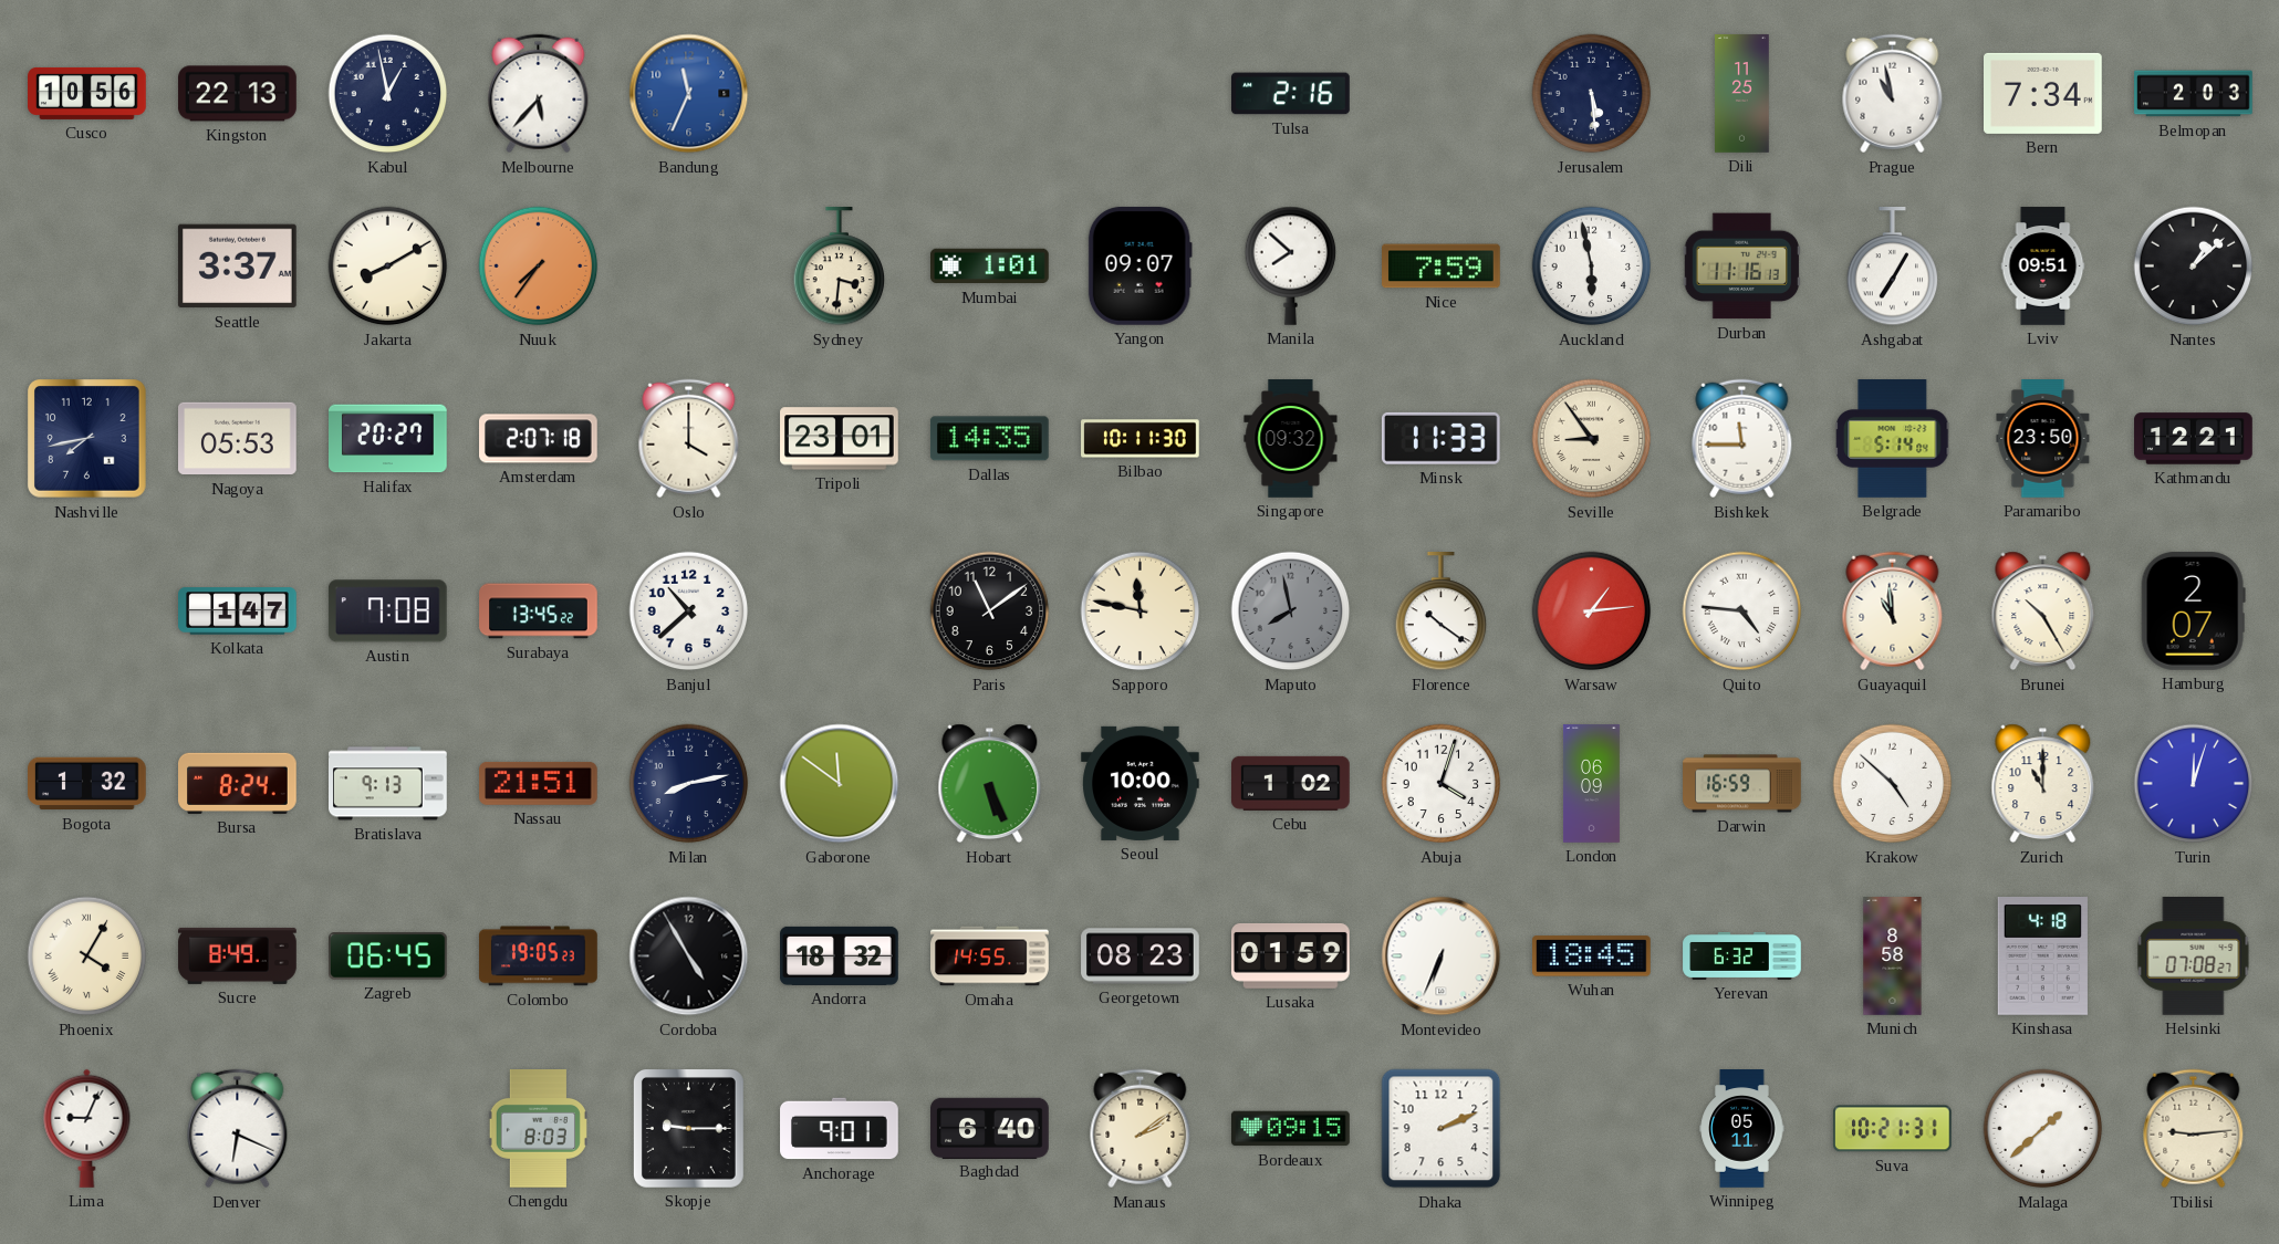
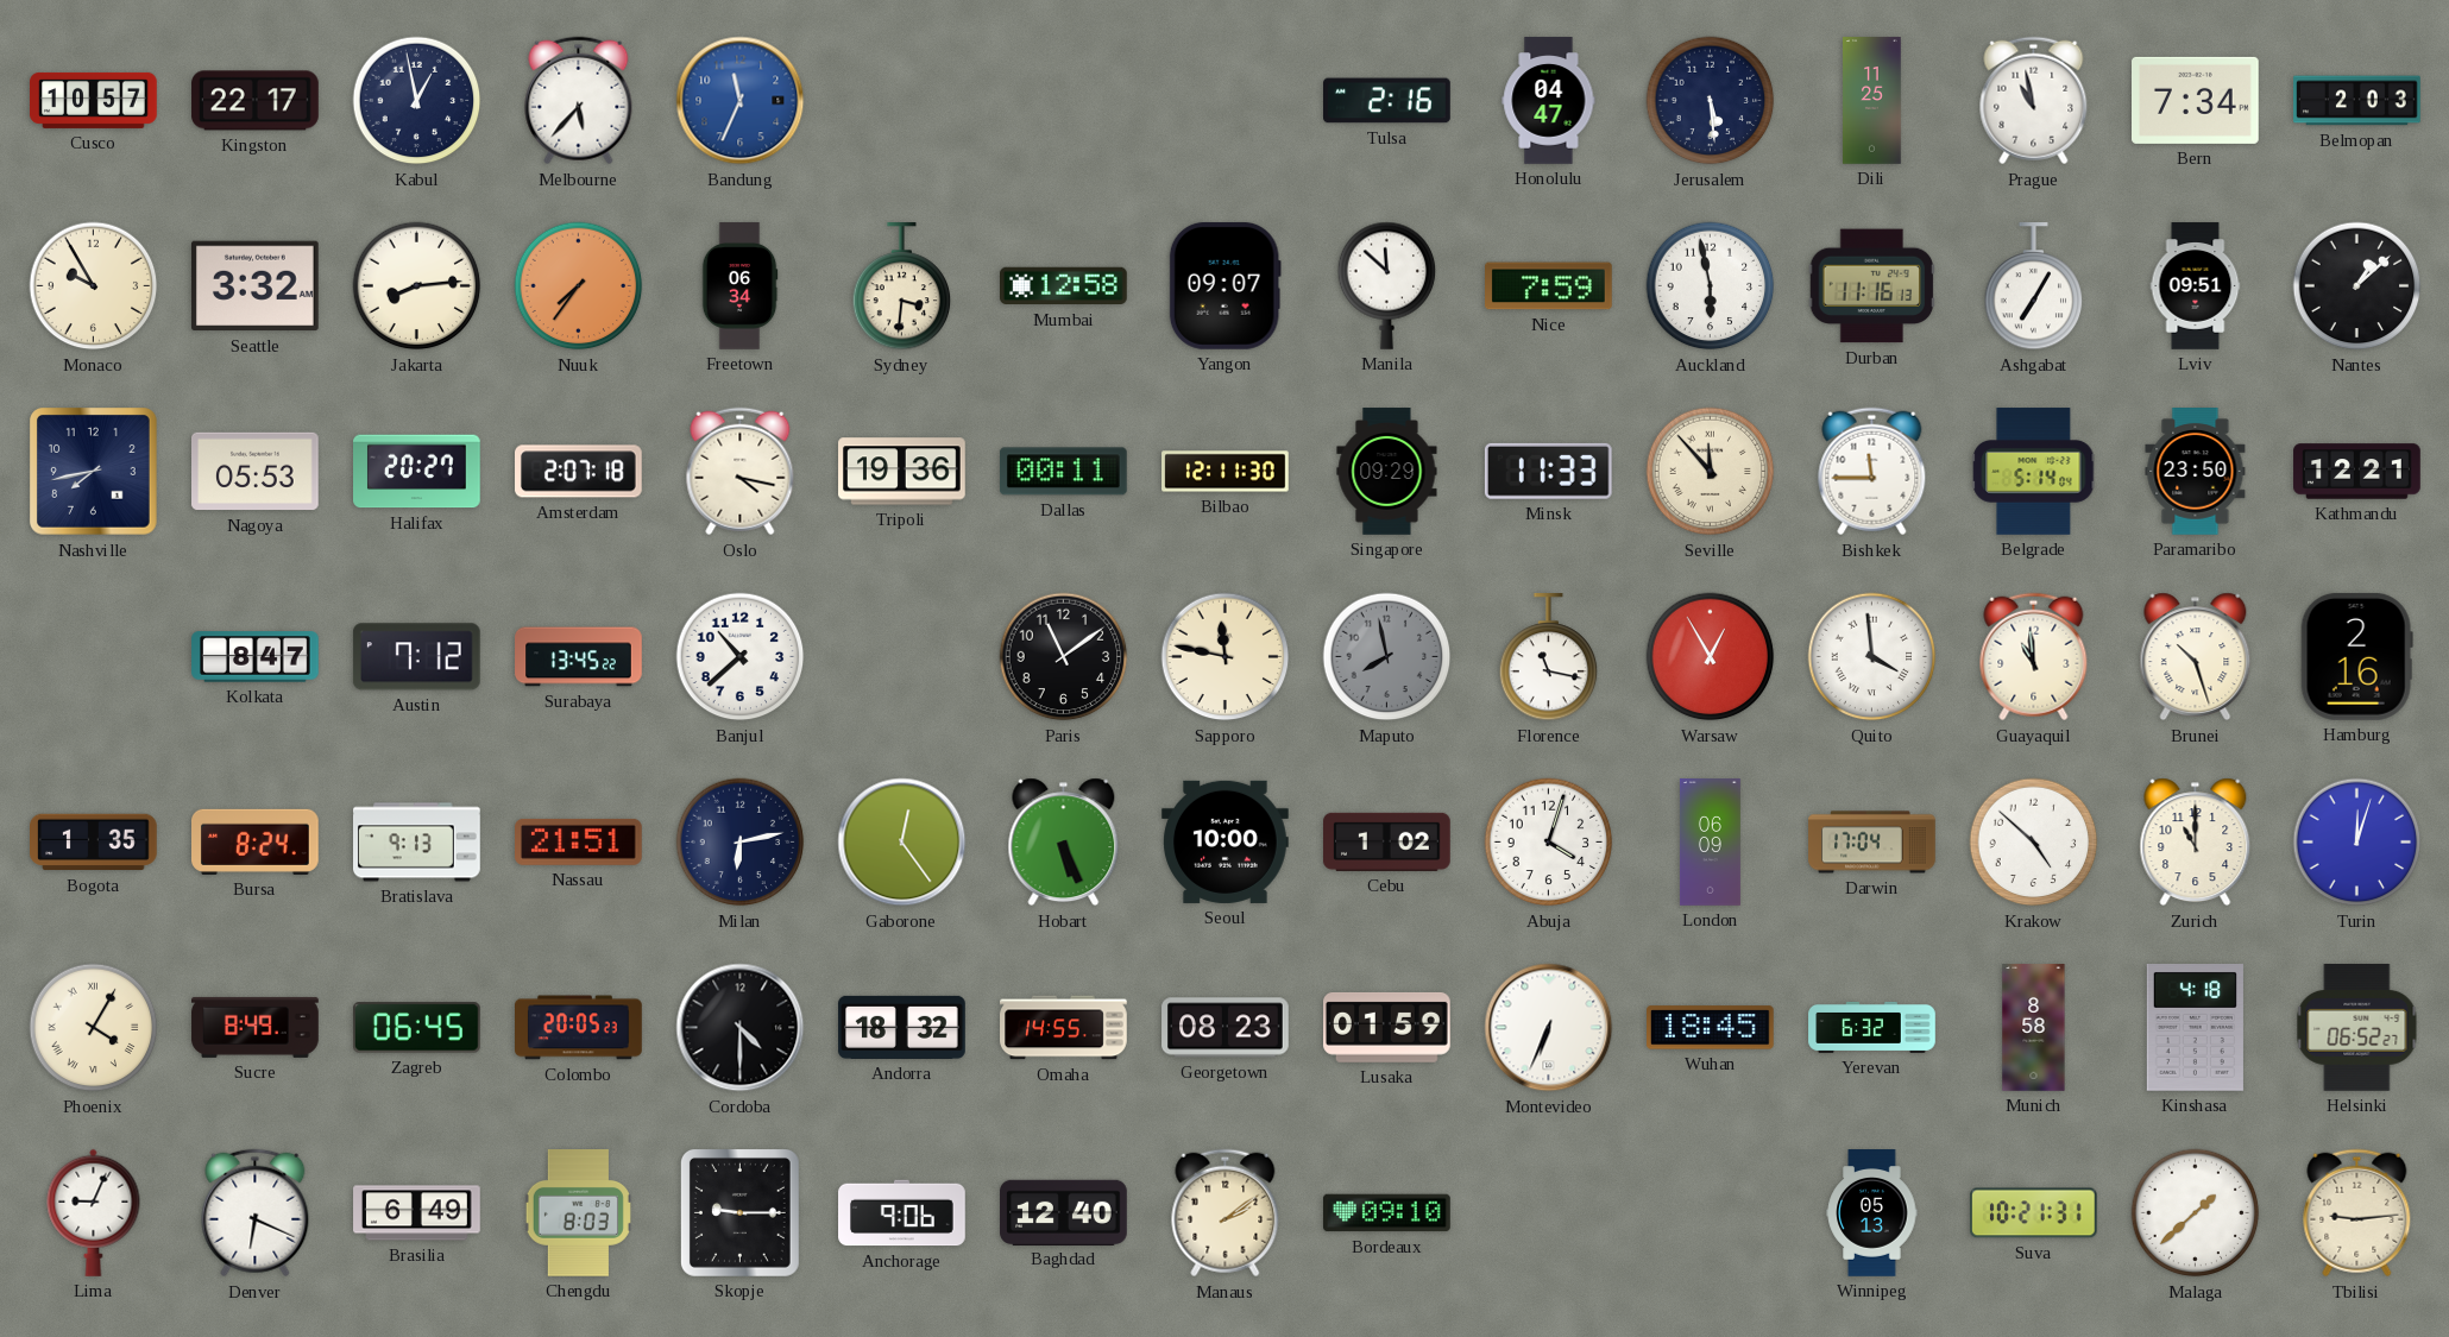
Cusco: 10:56 -> 10:57
Kingston: 22:13 -> 22:17
Honolulu: none -> 04:47
Monaco: none -> 9:55
Seattle: 3:37 -> 3:32
Jakarta: 8:10 -> 8:14
Freetown: none -> 06:34
Mumbai: 1:01 -> 12:58
Manila: 7:52 -> 11:52
Oslo: 4:00 -> 4:17
Tripoli: 23:01 -> 19:36
Dallas: 14:35 -> 00:11
Bilbao: 10:11 -> 12:11
Singapore: 09:32 -> 09:29
Seville: 8:54 -> 11:53
Kolkata: 1:47 -> 8:47
Austin: 7:08 -> 7:12
Florence: 10:21 -> 11:17
Warsaw: 1:14 -> 12:55
Quito: 4:46 -> 3:59
Brunei: 10:25 -> 10:27
Hamburg: 2:07 -> 2:16
Bogota: 1:32 -> 1:35
Milan: 8:13 -> 6:13
Gaborone: 11:51 -> 12:24
Darwin: 16:59 -> 17:04
Colombo: 19:05 -> 20:05
Cordoba: 4:55 -> 4:30
Helsinki: 07:08 -> 06:52
Brasilia: none -> 6:49
Anchorage: 9:01 -> 9:06
Baghdad: 6:40 -> 12:40
Bordeaux: 09:15 -> 09:10
Dhaka: 2:11 -> none
Winnipeg: 05:11 -> 05:13
